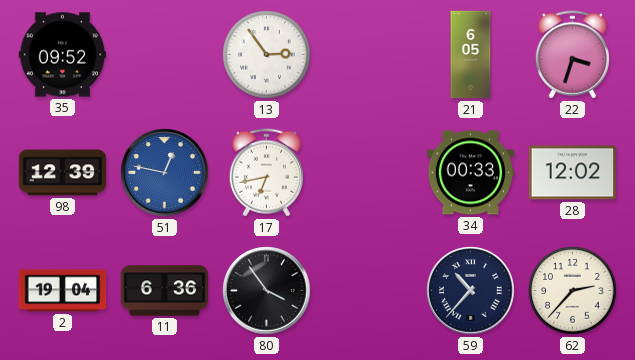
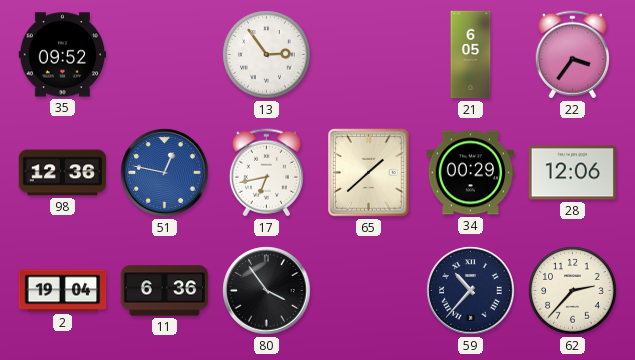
22: 3:33 -> 3:36
98: 12:39 -> 12:36
65: none -> 1:38
34: 00:33 -> 00:29
28: 12:02 -> 12:06
